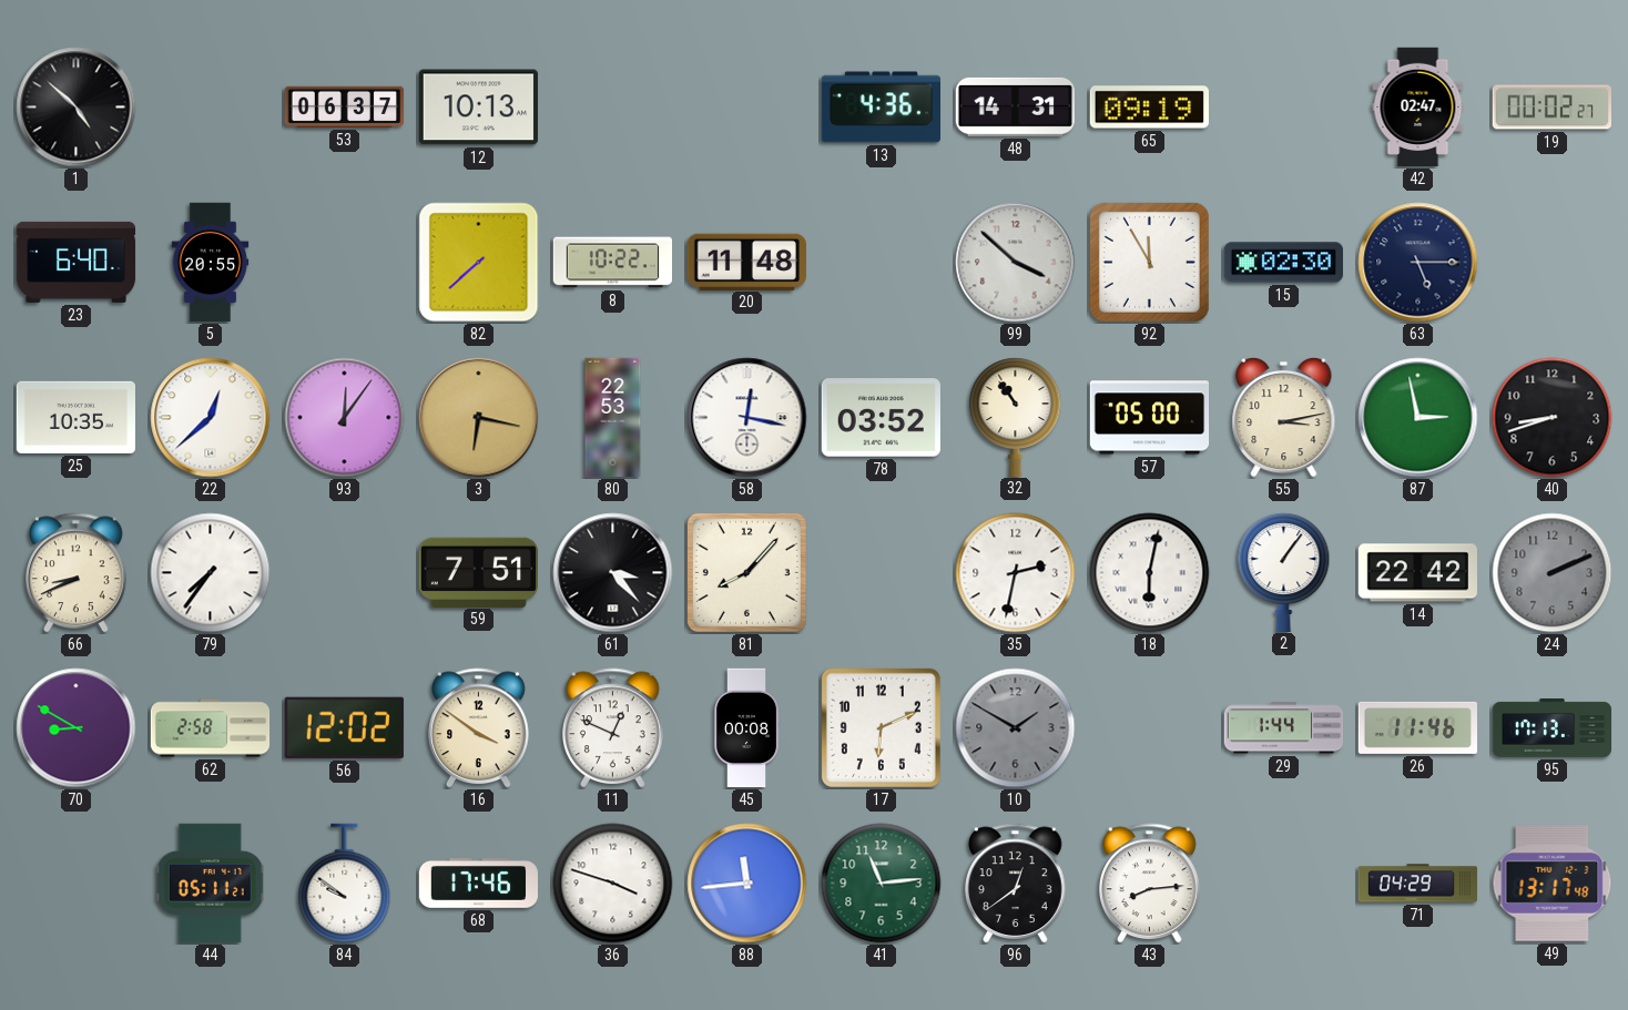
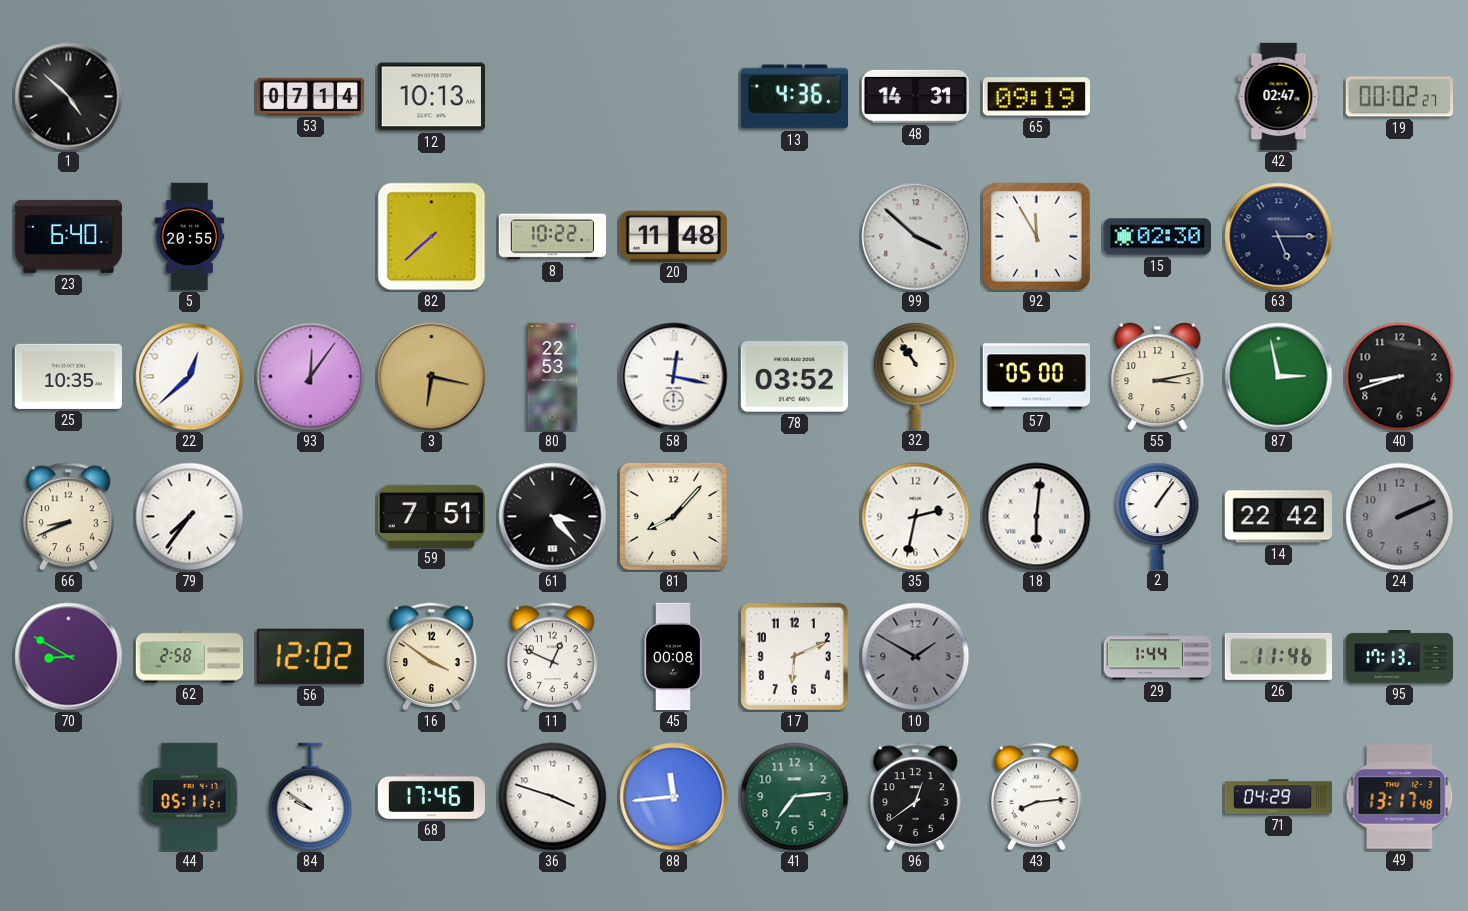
53: 06:37 -> 07:14
18: 6:02 -> 6:01
41: 11:14 -> 7:14
